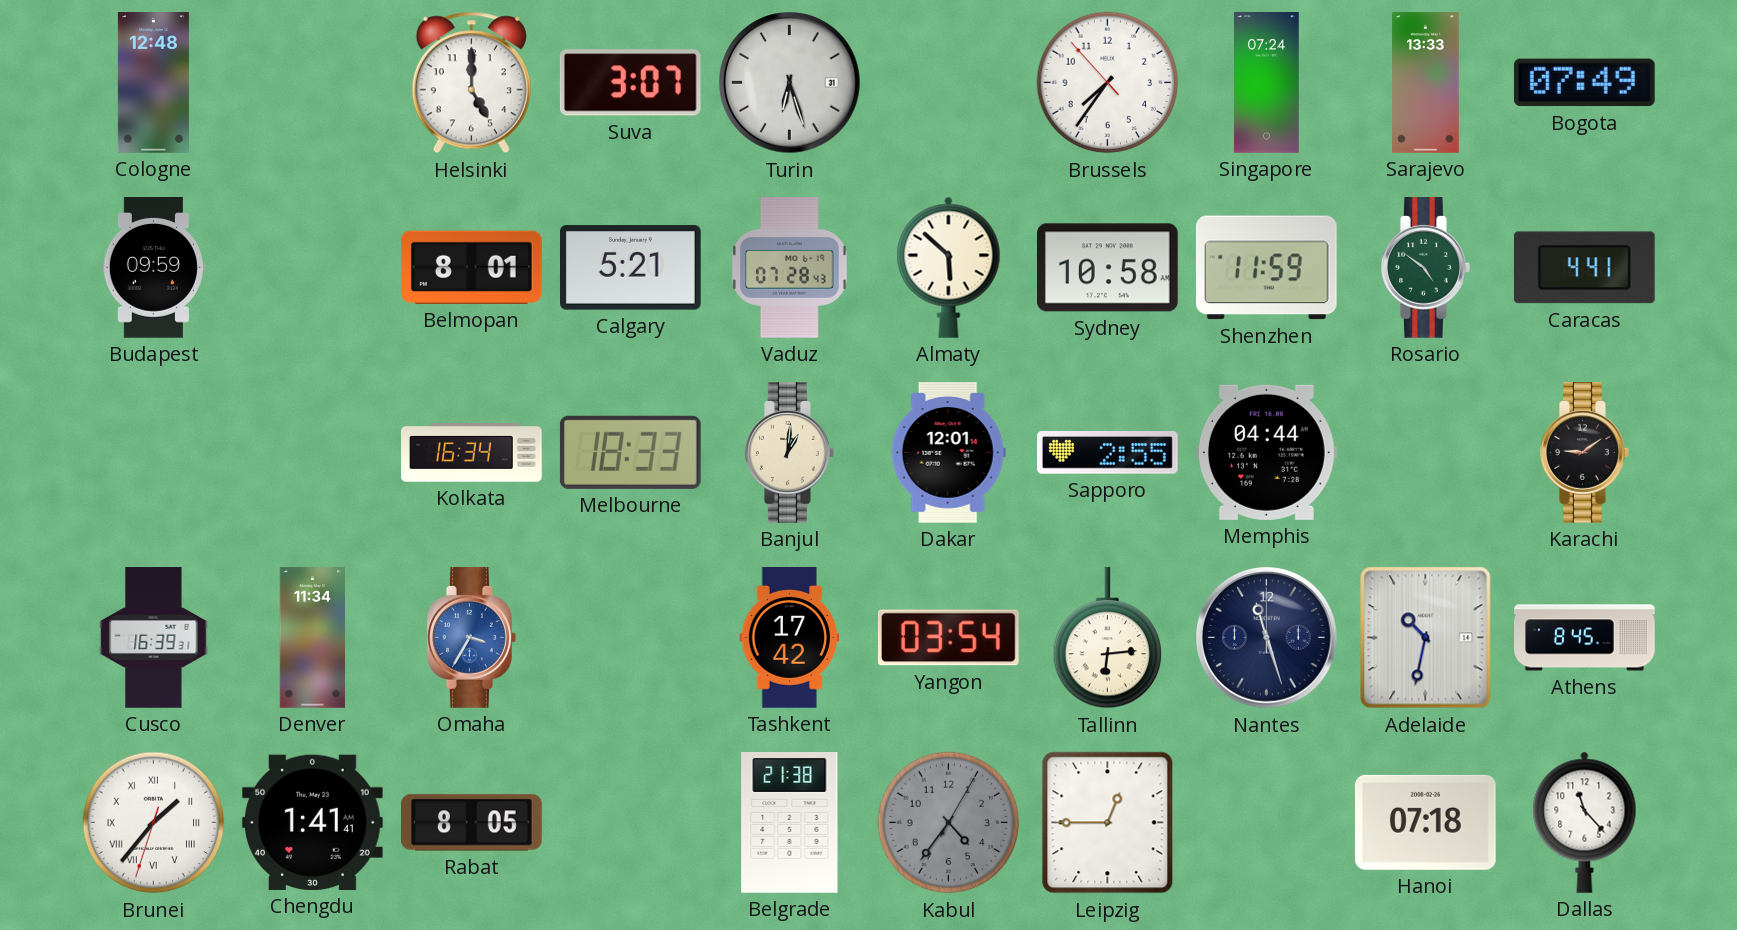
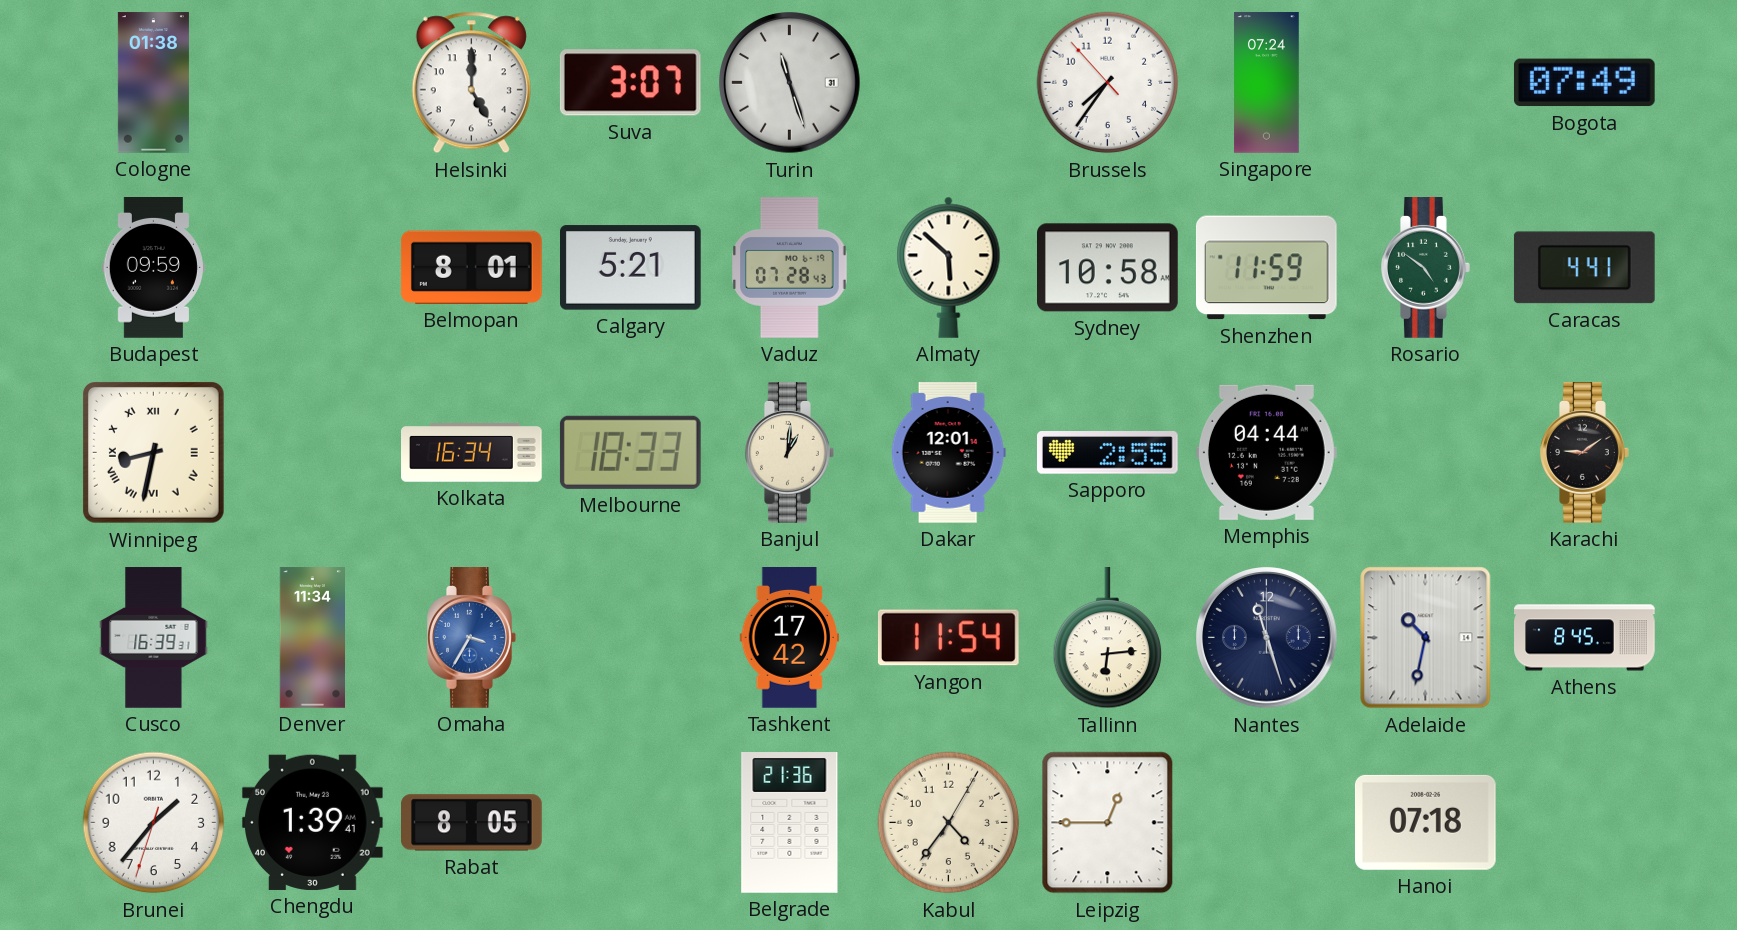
Cologne: 12:48 -> 01:38
Turin: 6:27 -> 11:27
Sarajevo: 13:33 -> none
Winnipeg: none -> 8:32
Yangon: 03:54 -> 11:54
Brunei numerals: Roman -> Arabic
Chengdu: 1:41 -> 1:39
Belgrade: 21:38 -> 21:36
Kabul dial: grey -> cream
Dallas: 11:23 -> none
